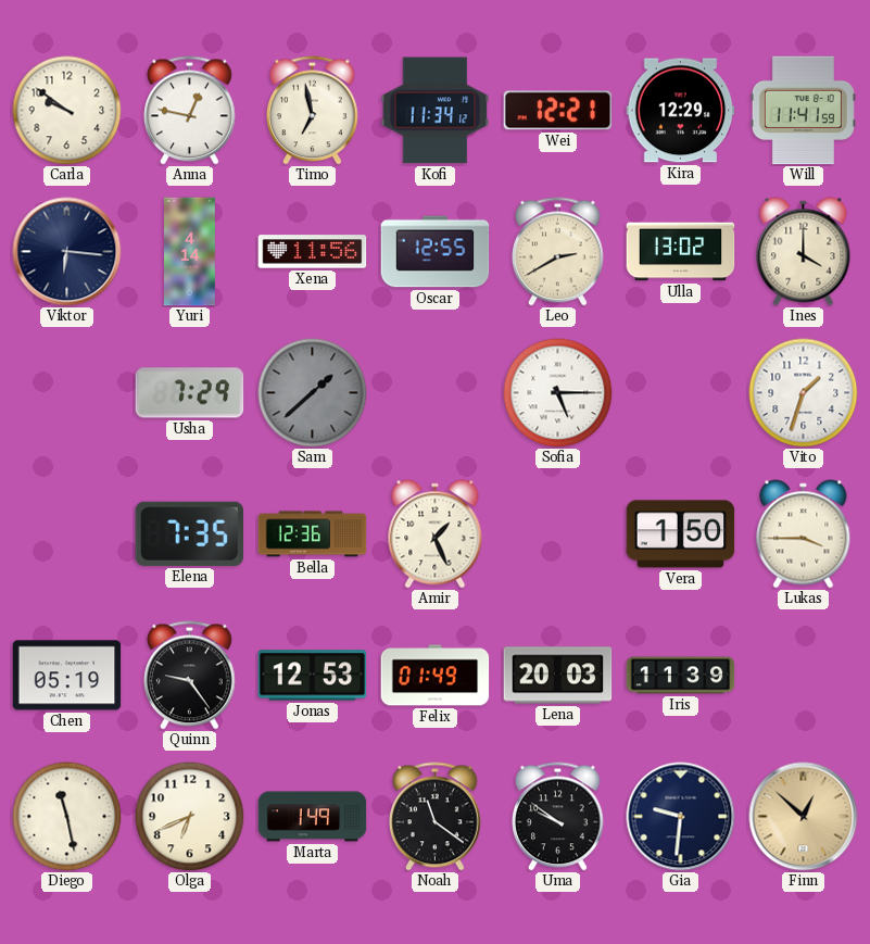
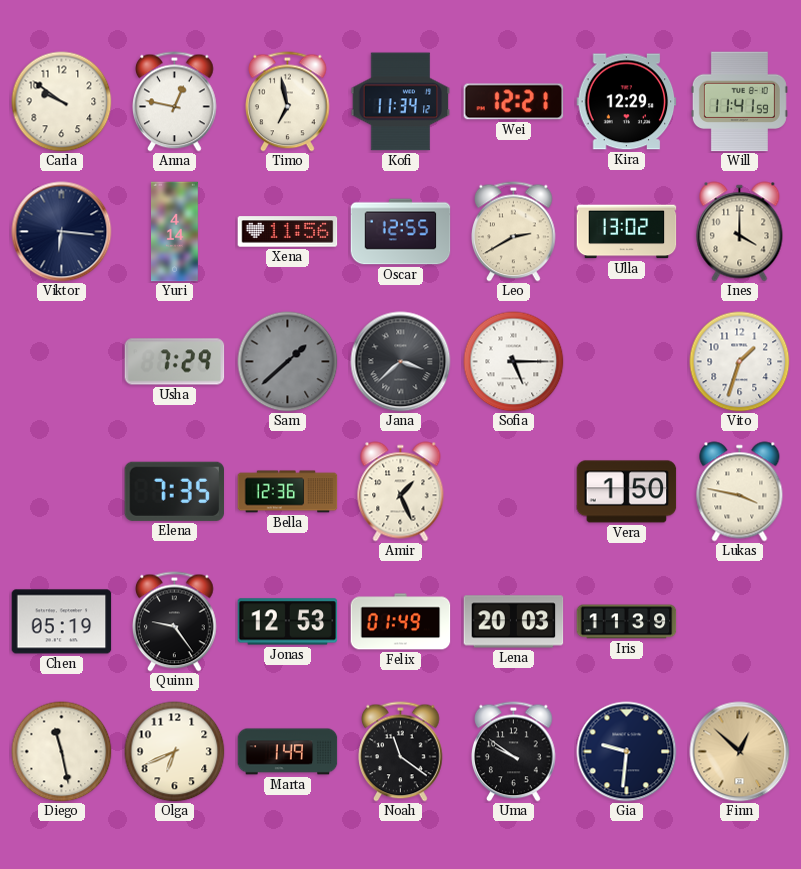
Jana: none -> 3:38
Lukas: 3:45 -> 3:47
